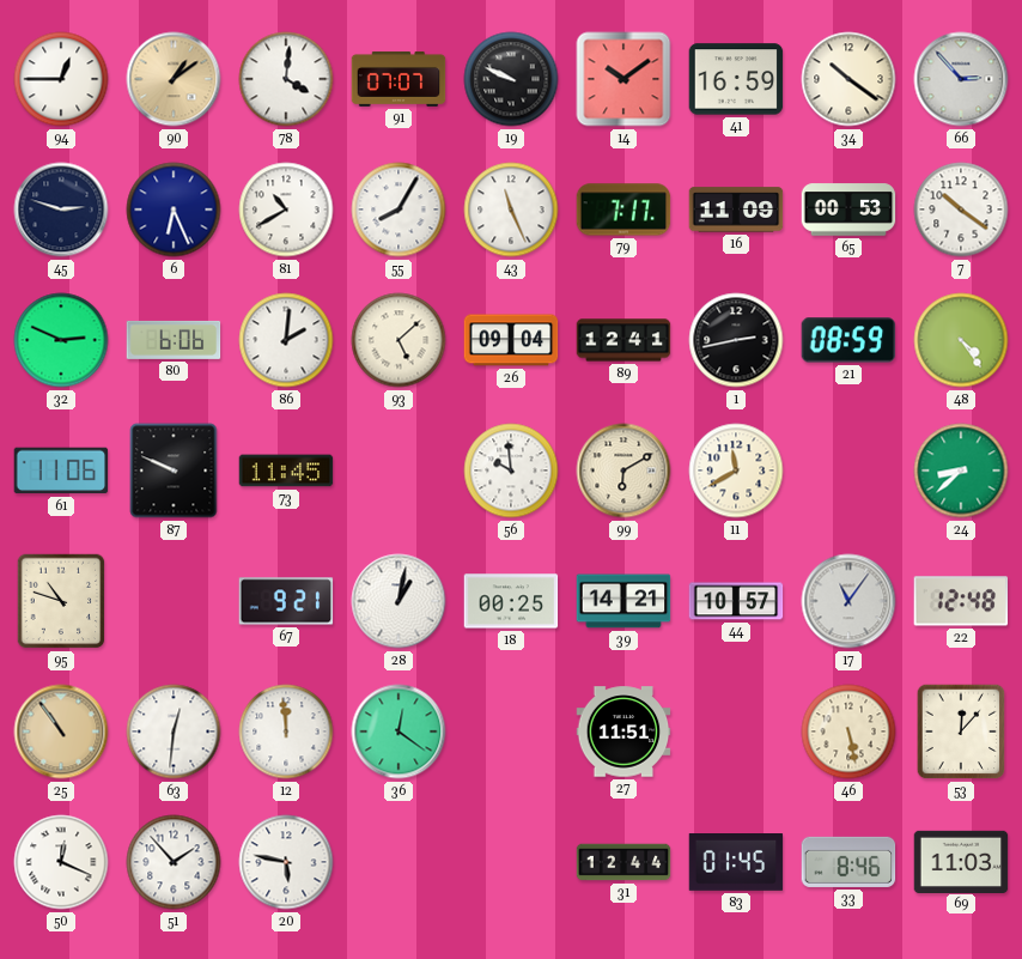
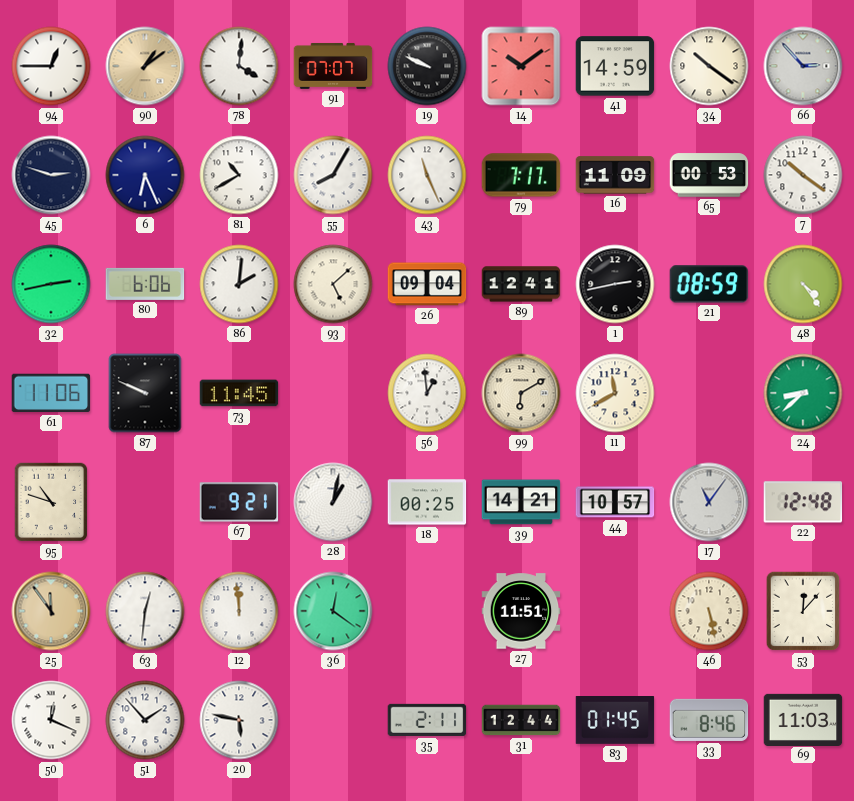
41: 16:59 -> 14:59
32: 2:49 -> 2:43
56: 9:59 -> 12:59
25: 10:54 -> 11:54
35: none -> 2:11
